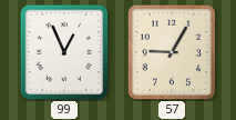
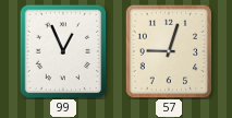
57: 9:05 -> 9:03
